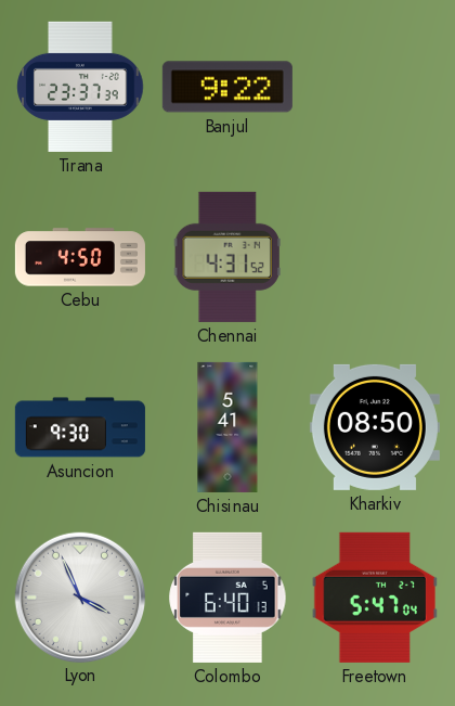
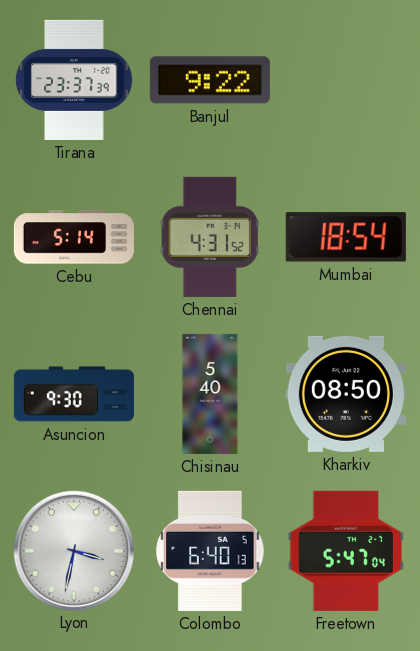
Cebu: 4:50 -> 5:14
Mumbai: none -> 18:54
Chisinau: 5:41 -> 5:40
Lyon: 3:56 -> 3:32
